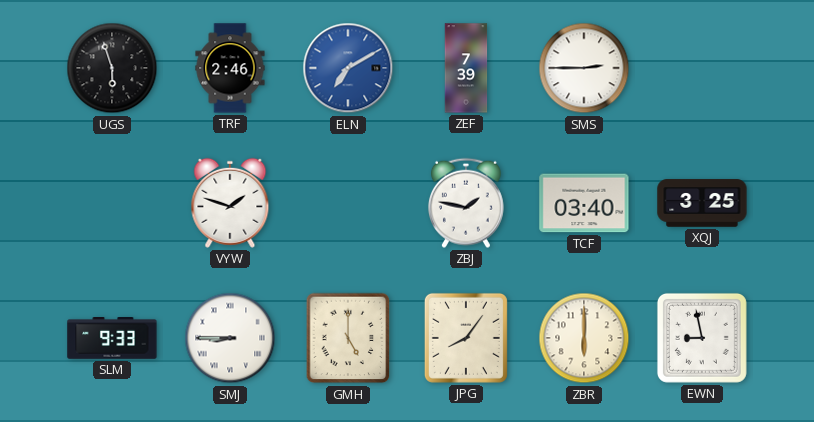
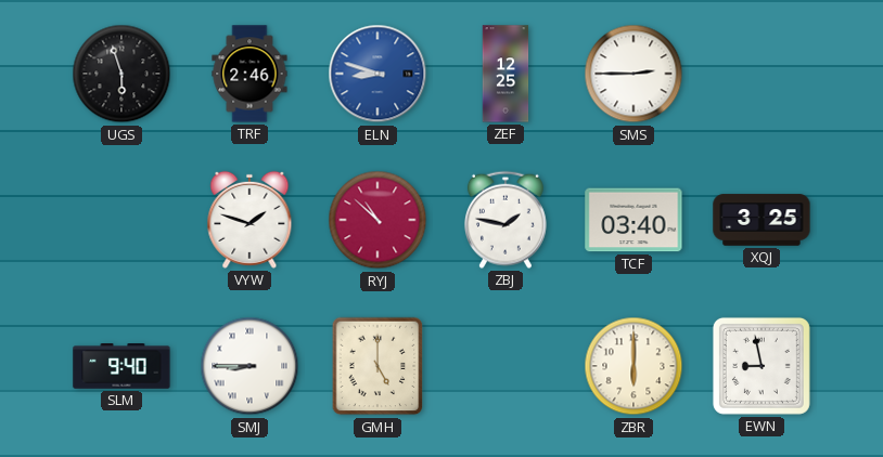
ELN: 7:10 -> 8:48
ZEF: 7:39 -> 12:25
RYJ: none -> 10:52
SLM: 9:33 -> 9:40
JPG: 8:06 -> none
